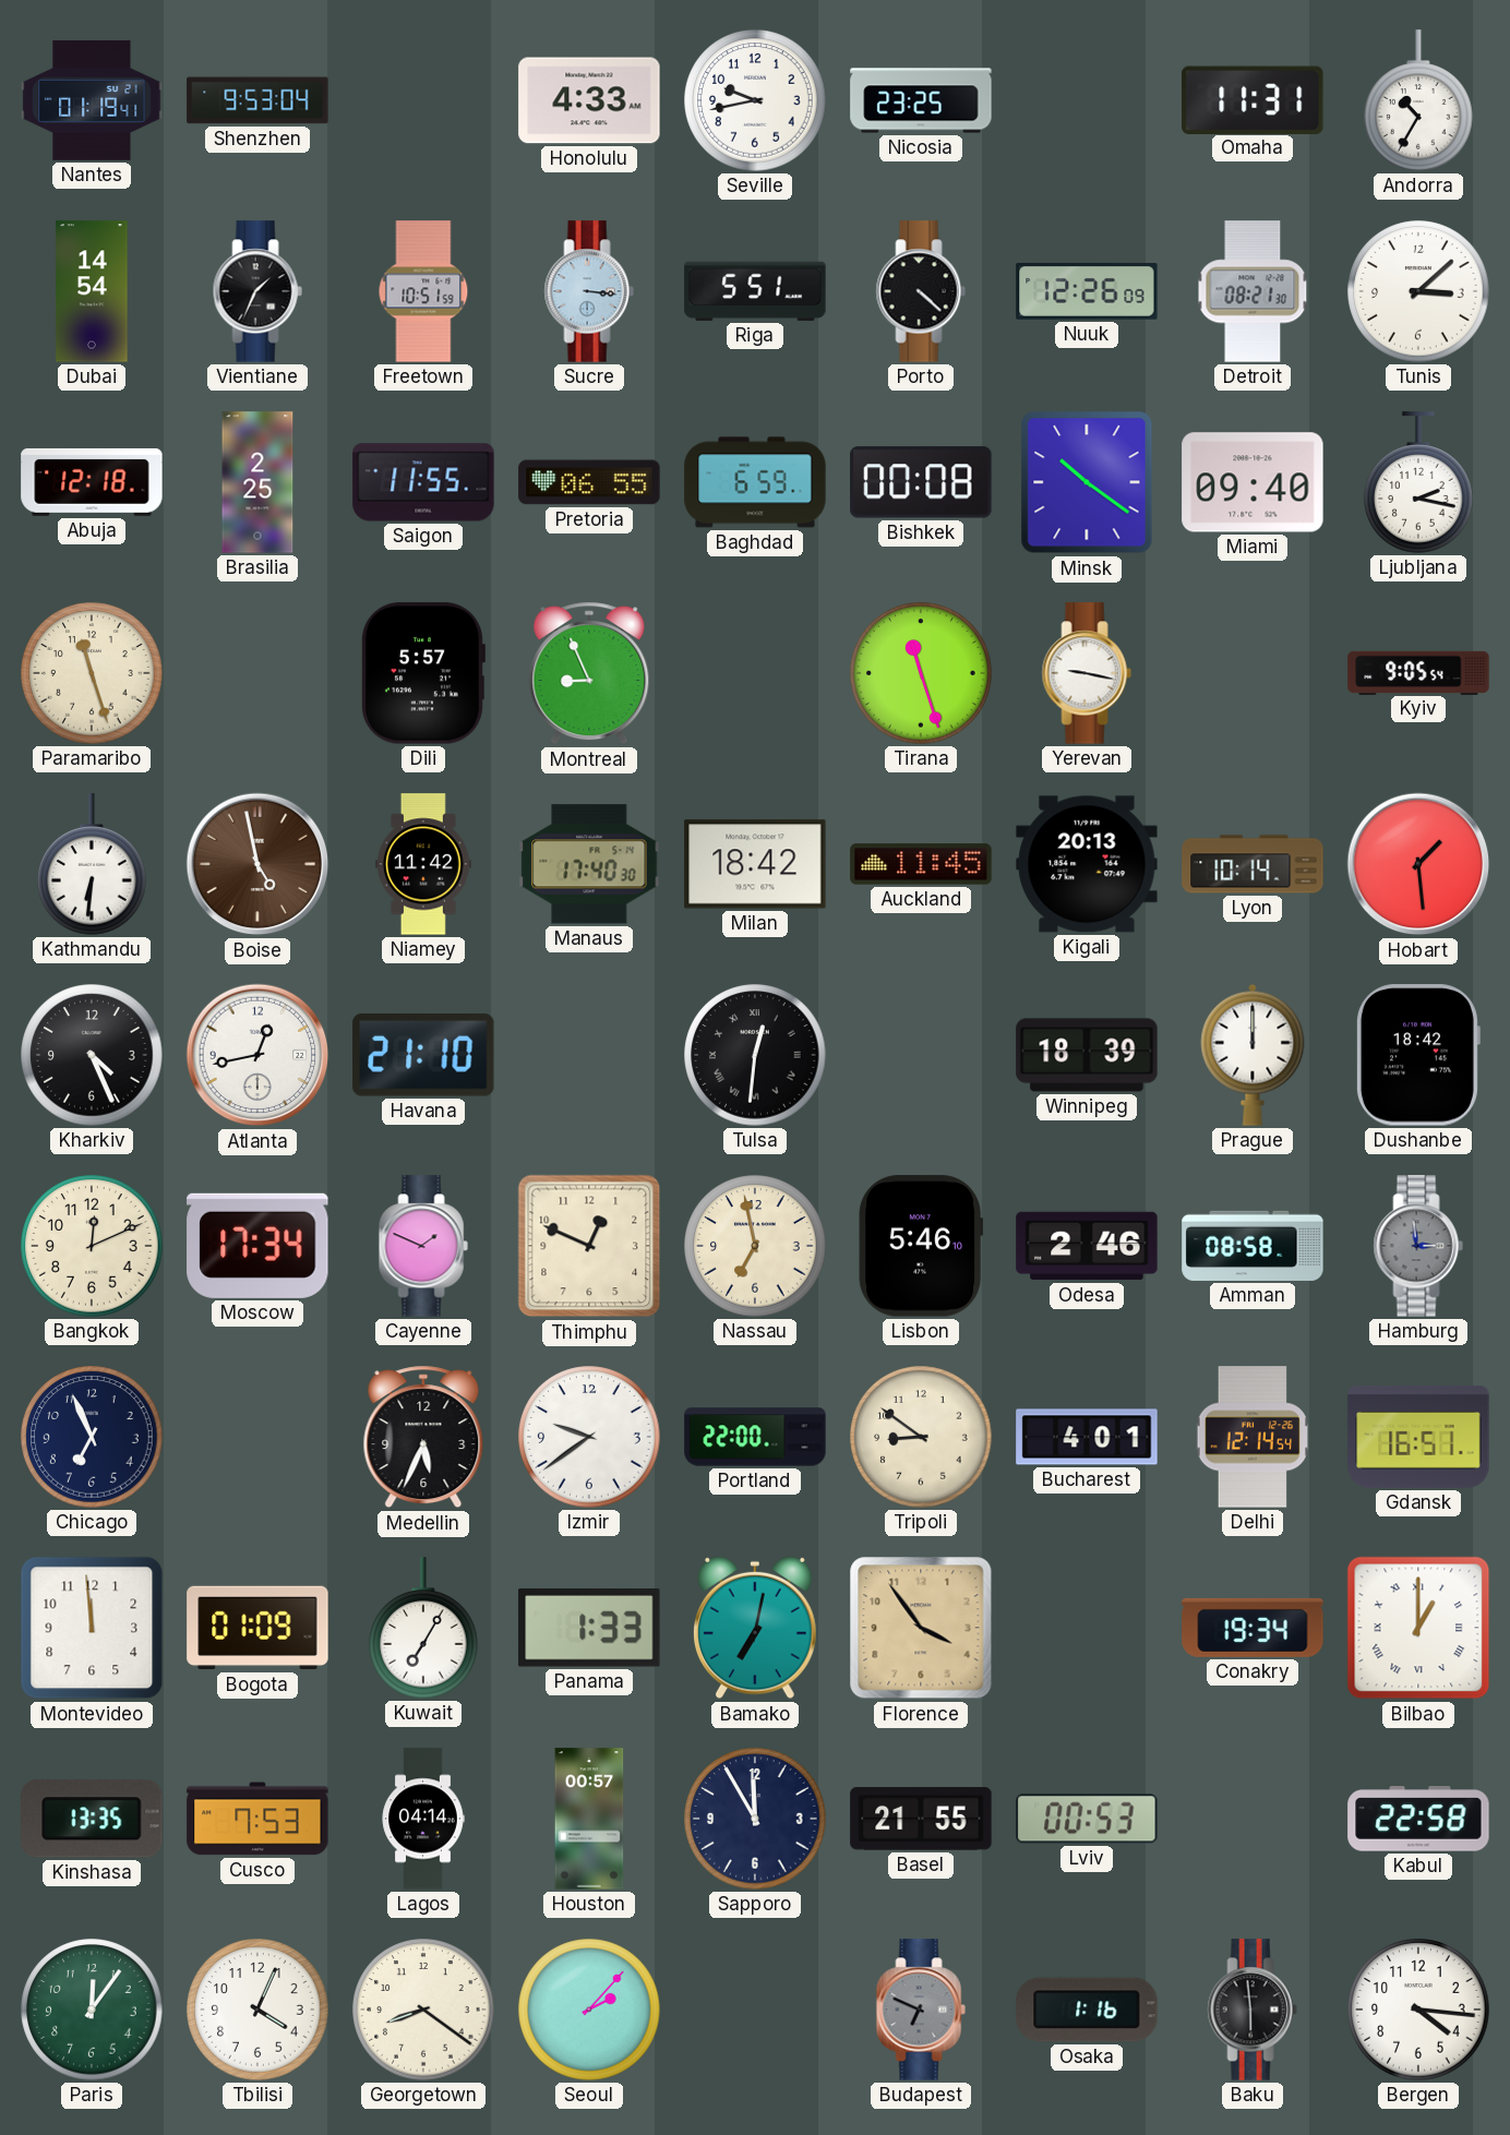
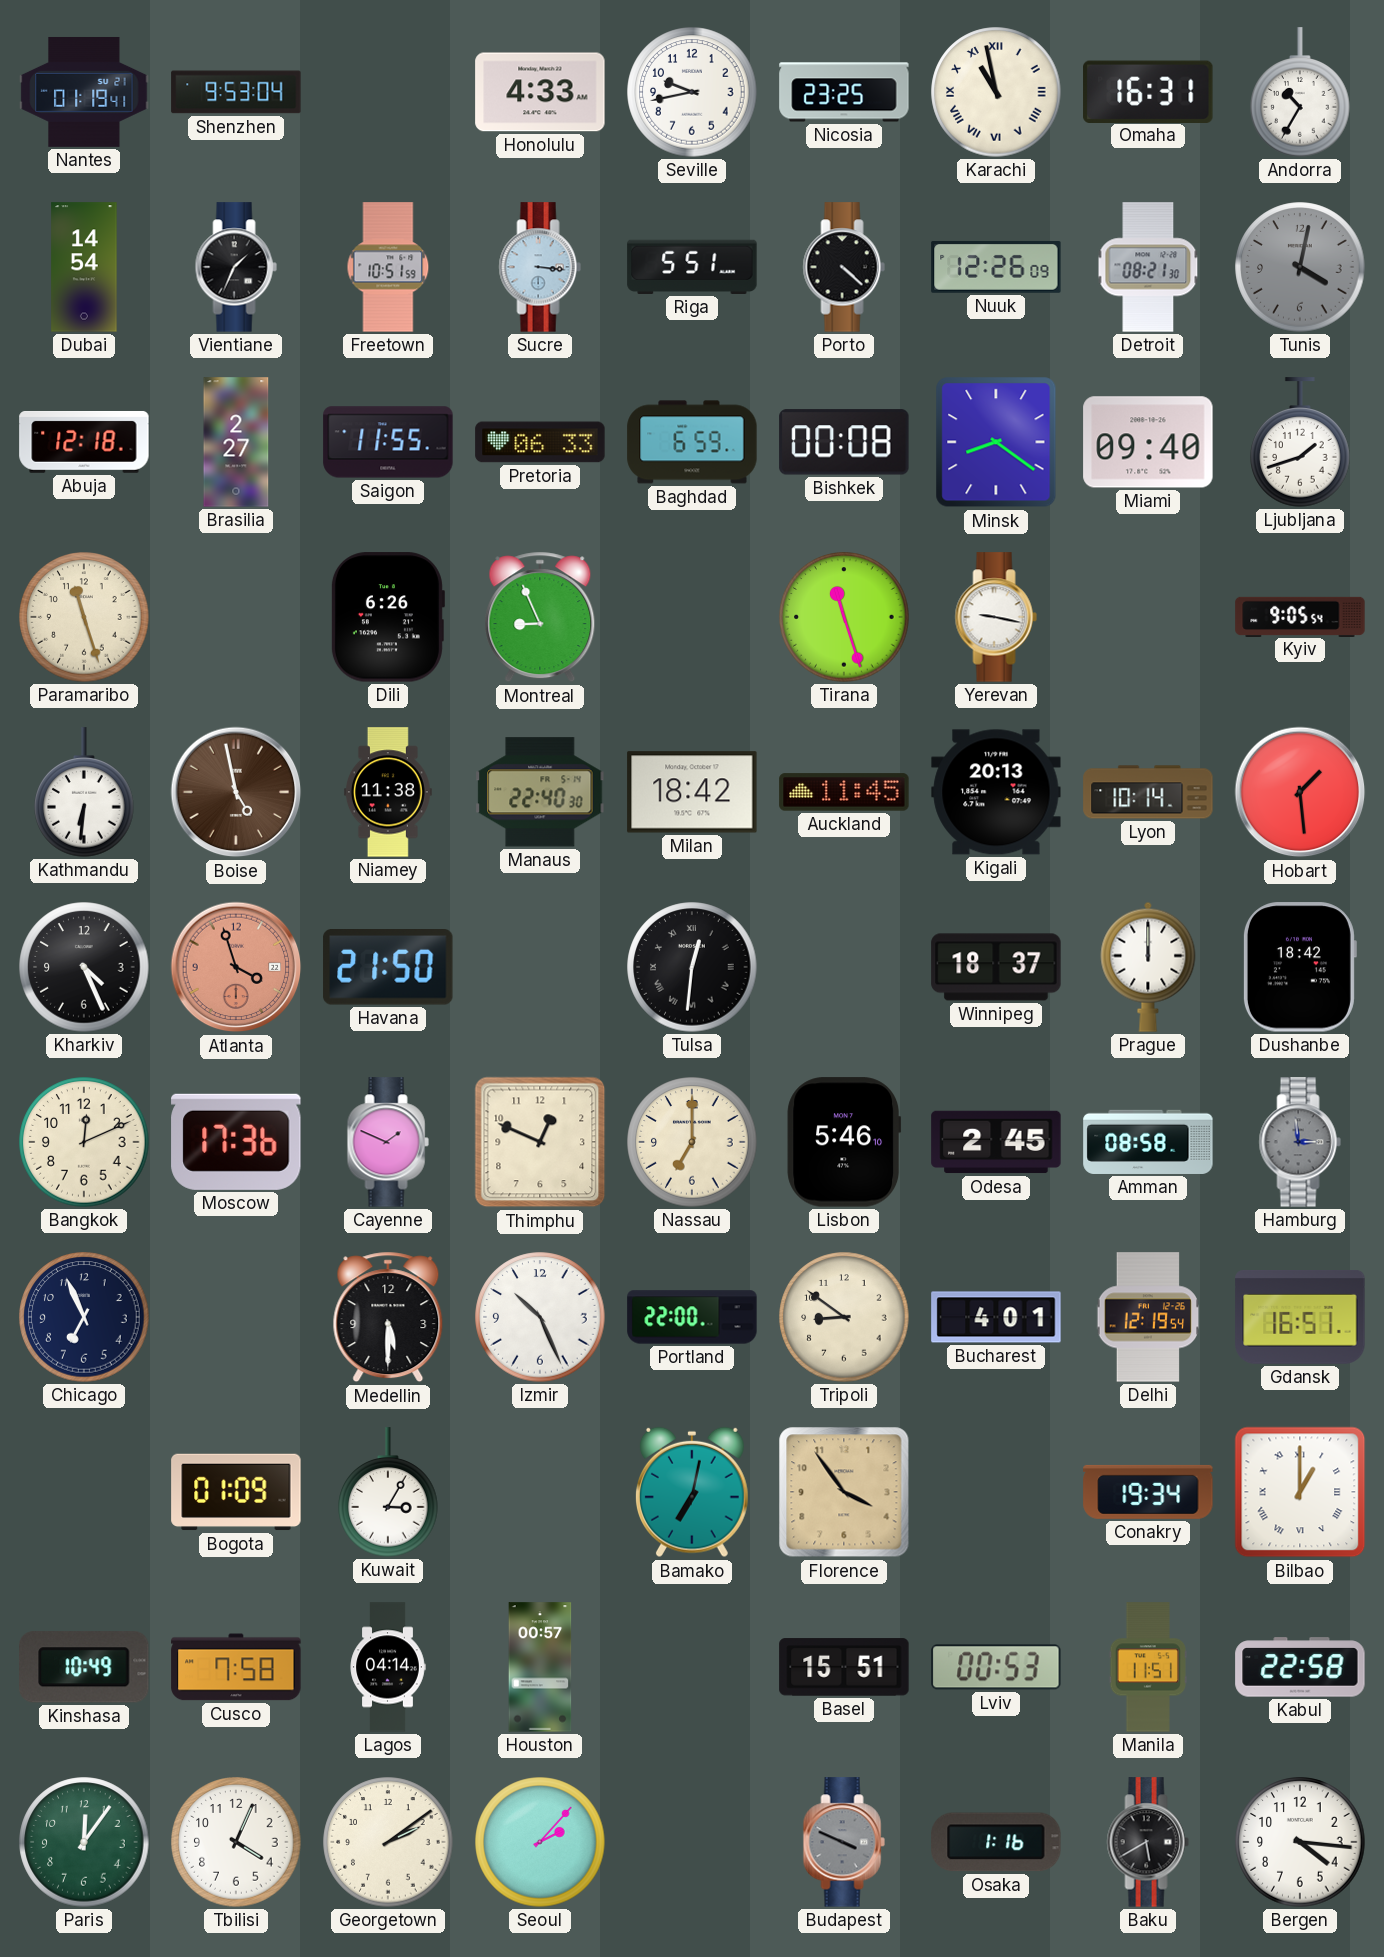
Karachi: none -> 10:58
Omaha: 11:31 -> 16:31
Tunis: 3:08 -> 4:02
Tunis dial: white -> grey
Brasilia: 2:25 -> 2:27
Pretoria: 06:55 -> 06:33
Minsk: 10:21 -> 8:21
Ljubljana: 2:17 -> 1:42
Dili: 5:57 -> 6:26
Niamey: 11:42 -> 11:38
Manaus: 17:40 -> 22:40
Atlanta: 12:43 -> 3:57
Atlanta dial: white -> salmon
Havana: 21:10 -> 21:50
Winnipeg: 18:39 -> 18:37
Moscow: 17:34 -> 17:36
Nassau: 6:58 -> 7:00
Odesa: 2:46 -> 2:45
Medellin: 5:34 -> 5:30
Izmir: 9:39 -> 10:26
Delhi: 12:14 -> 12:19
Montevideo: 11:59 -> none
Kuwait: 7:05 -> 3:05
Panama: 1:33 -> none
Kinshasa: 13:35 -> 10:49
Cusco: 7:53 -> 7:58
Sapporo: 11:55 -> none
Basel: 21:55 -> 15:51
Manila: none -> 11:51
Georgetown: 8:21 -> 2:09
Budapest: 6:49 -> 3:49
Baku: 5:59 -> 5:40
